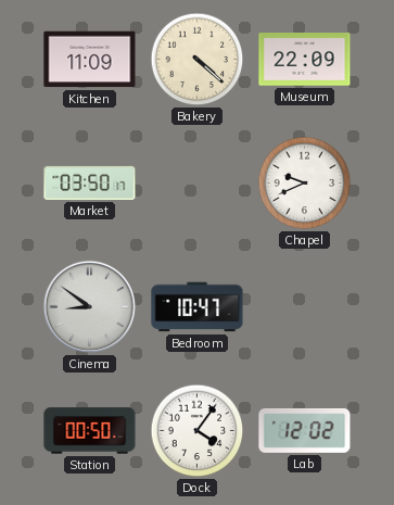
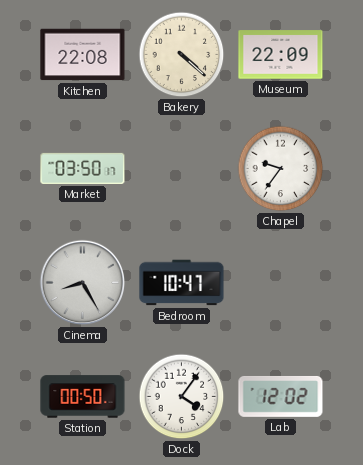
Kitchen: 11:09 -> 22:08
Chapel: 9:41 -> 9:36
Cinema: 8:51 -> 8:25
